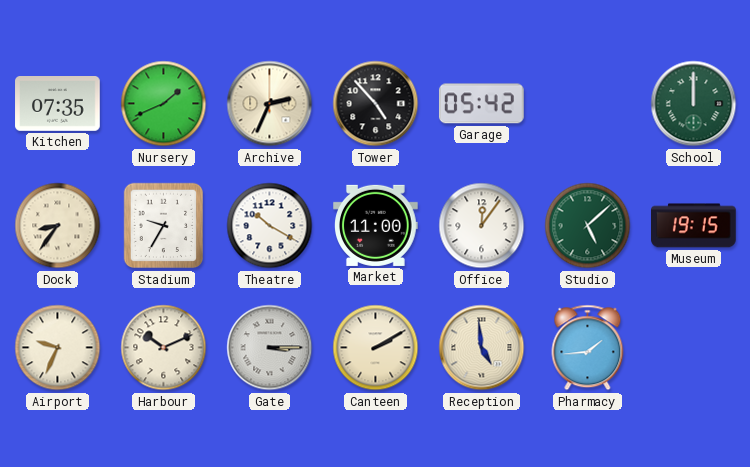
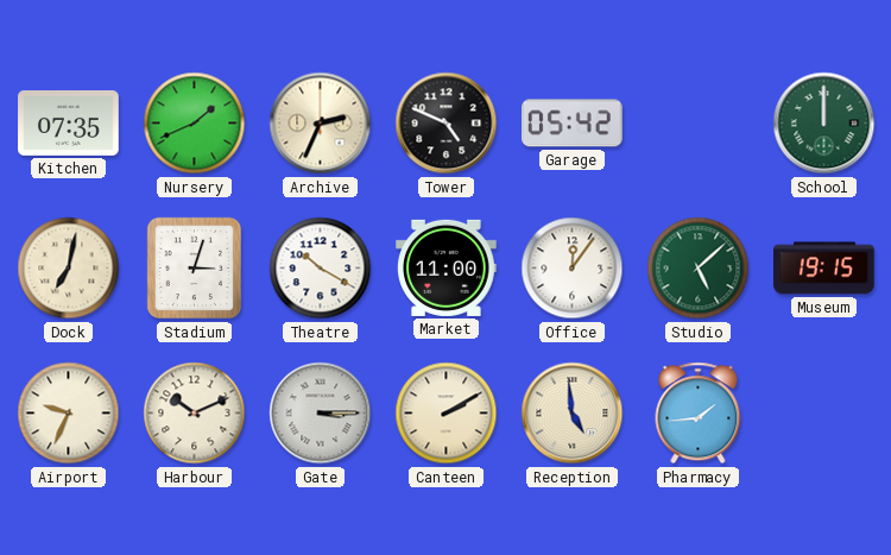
Tower: 4:53 -> 4:49
Dock: 8:36 -> 7:02
Stadium: 9:35 -> 3:03
